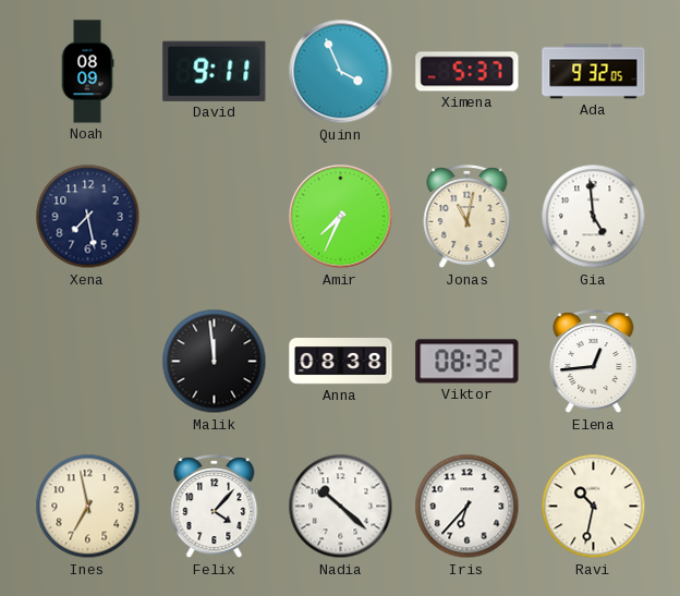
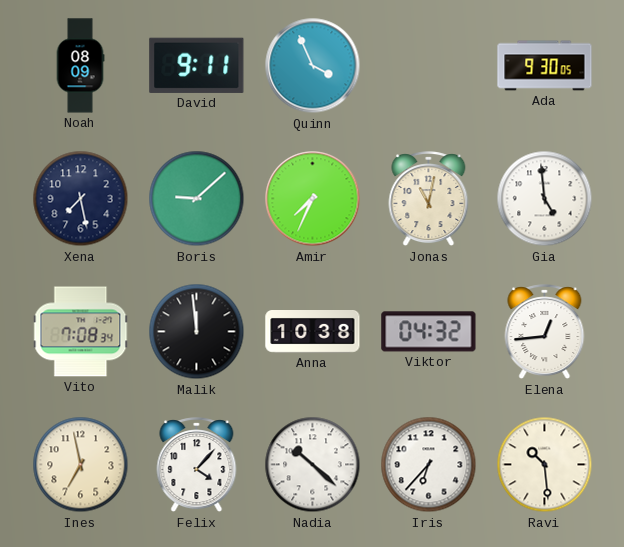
Ximena: 5:37 -> none
Ada: 9:32 -> 9:30
Boris: none -> 9:08
Vito: none -> 7:08
Anna: 08:38 -> 10:38
Viktor: 08:32 -> 04:32
Ravi: 10:32 -> 10:29
